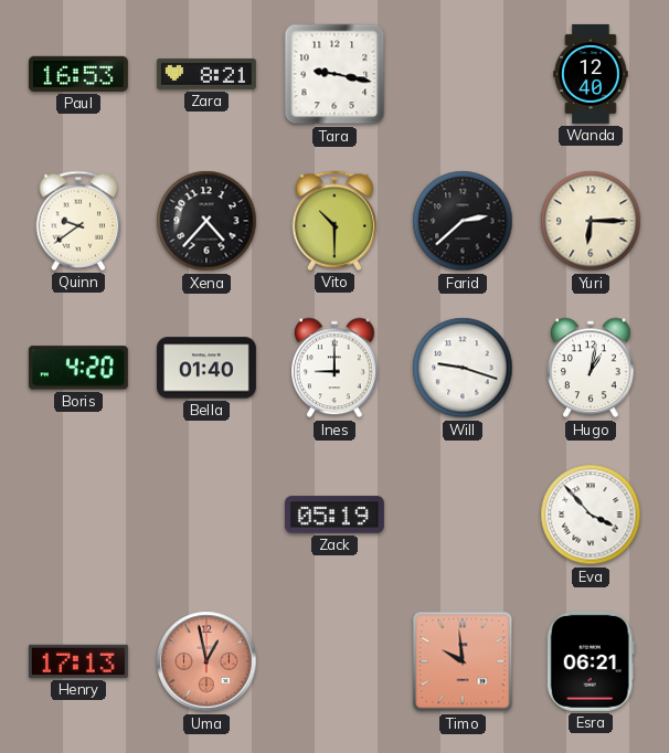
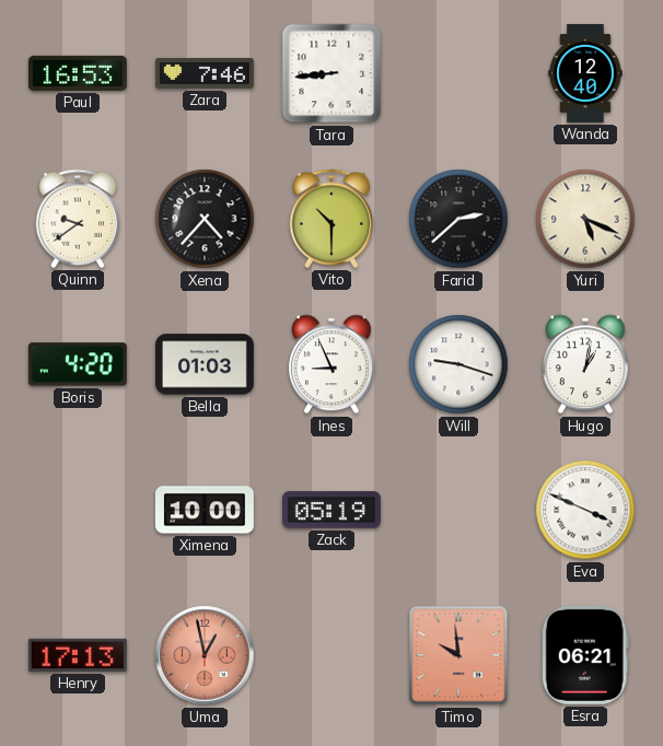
Zara: 8:21 -> 7:46
Tara: 9:17 -> 8:44
Yuri: 6:15 -> 5:19
Bella: 01:40 -> 01:03
Ines: 9:00 -> 8:56
Ximena: none -> 10:00
Eva: 3:53 -> 3:49
